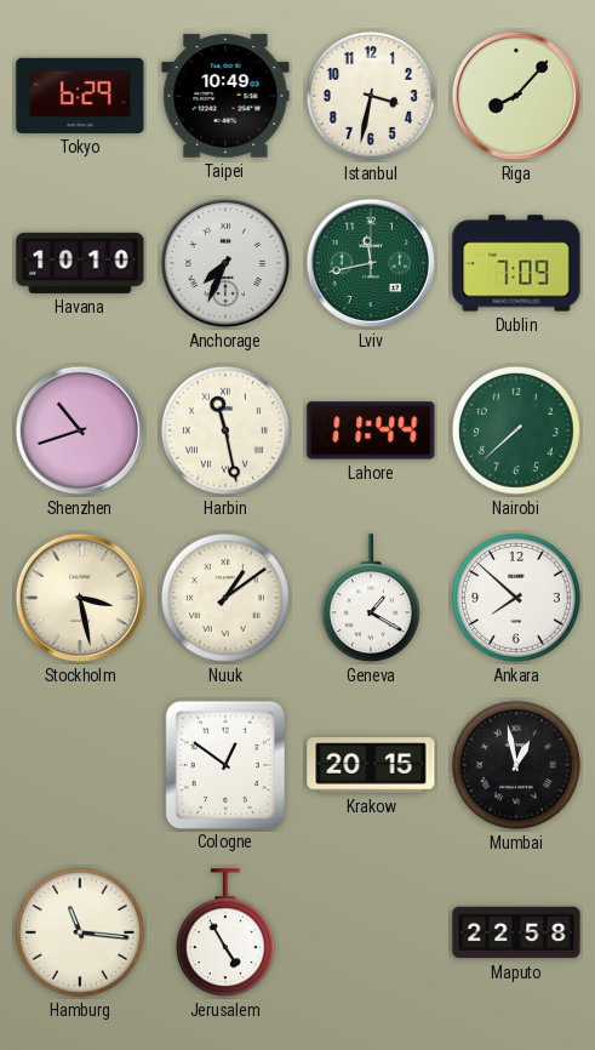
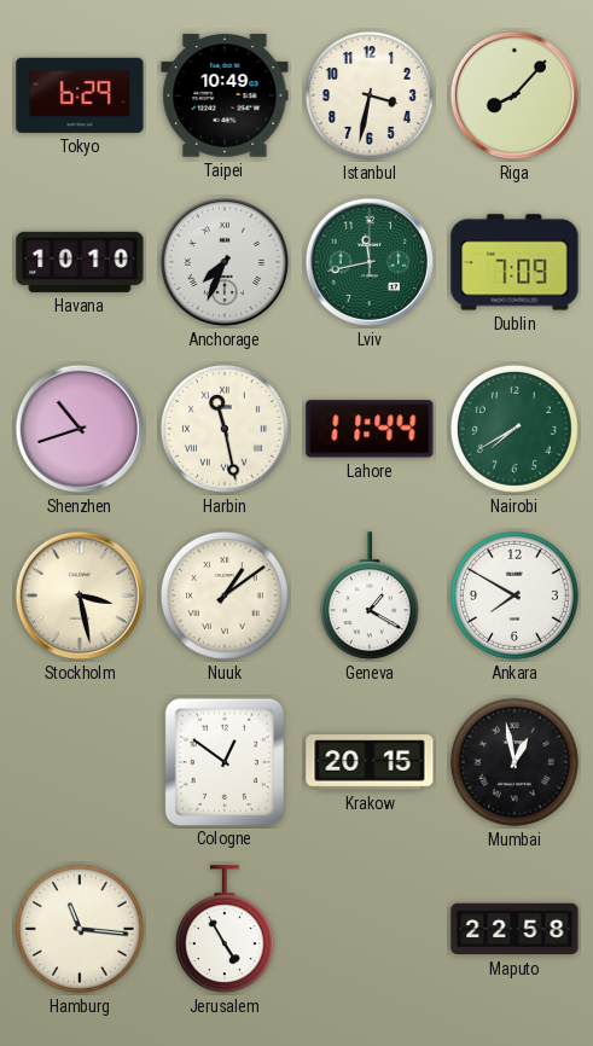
Nairobi: 7:38 -> 7:40
Ankara: 7:52 -> 7:50
